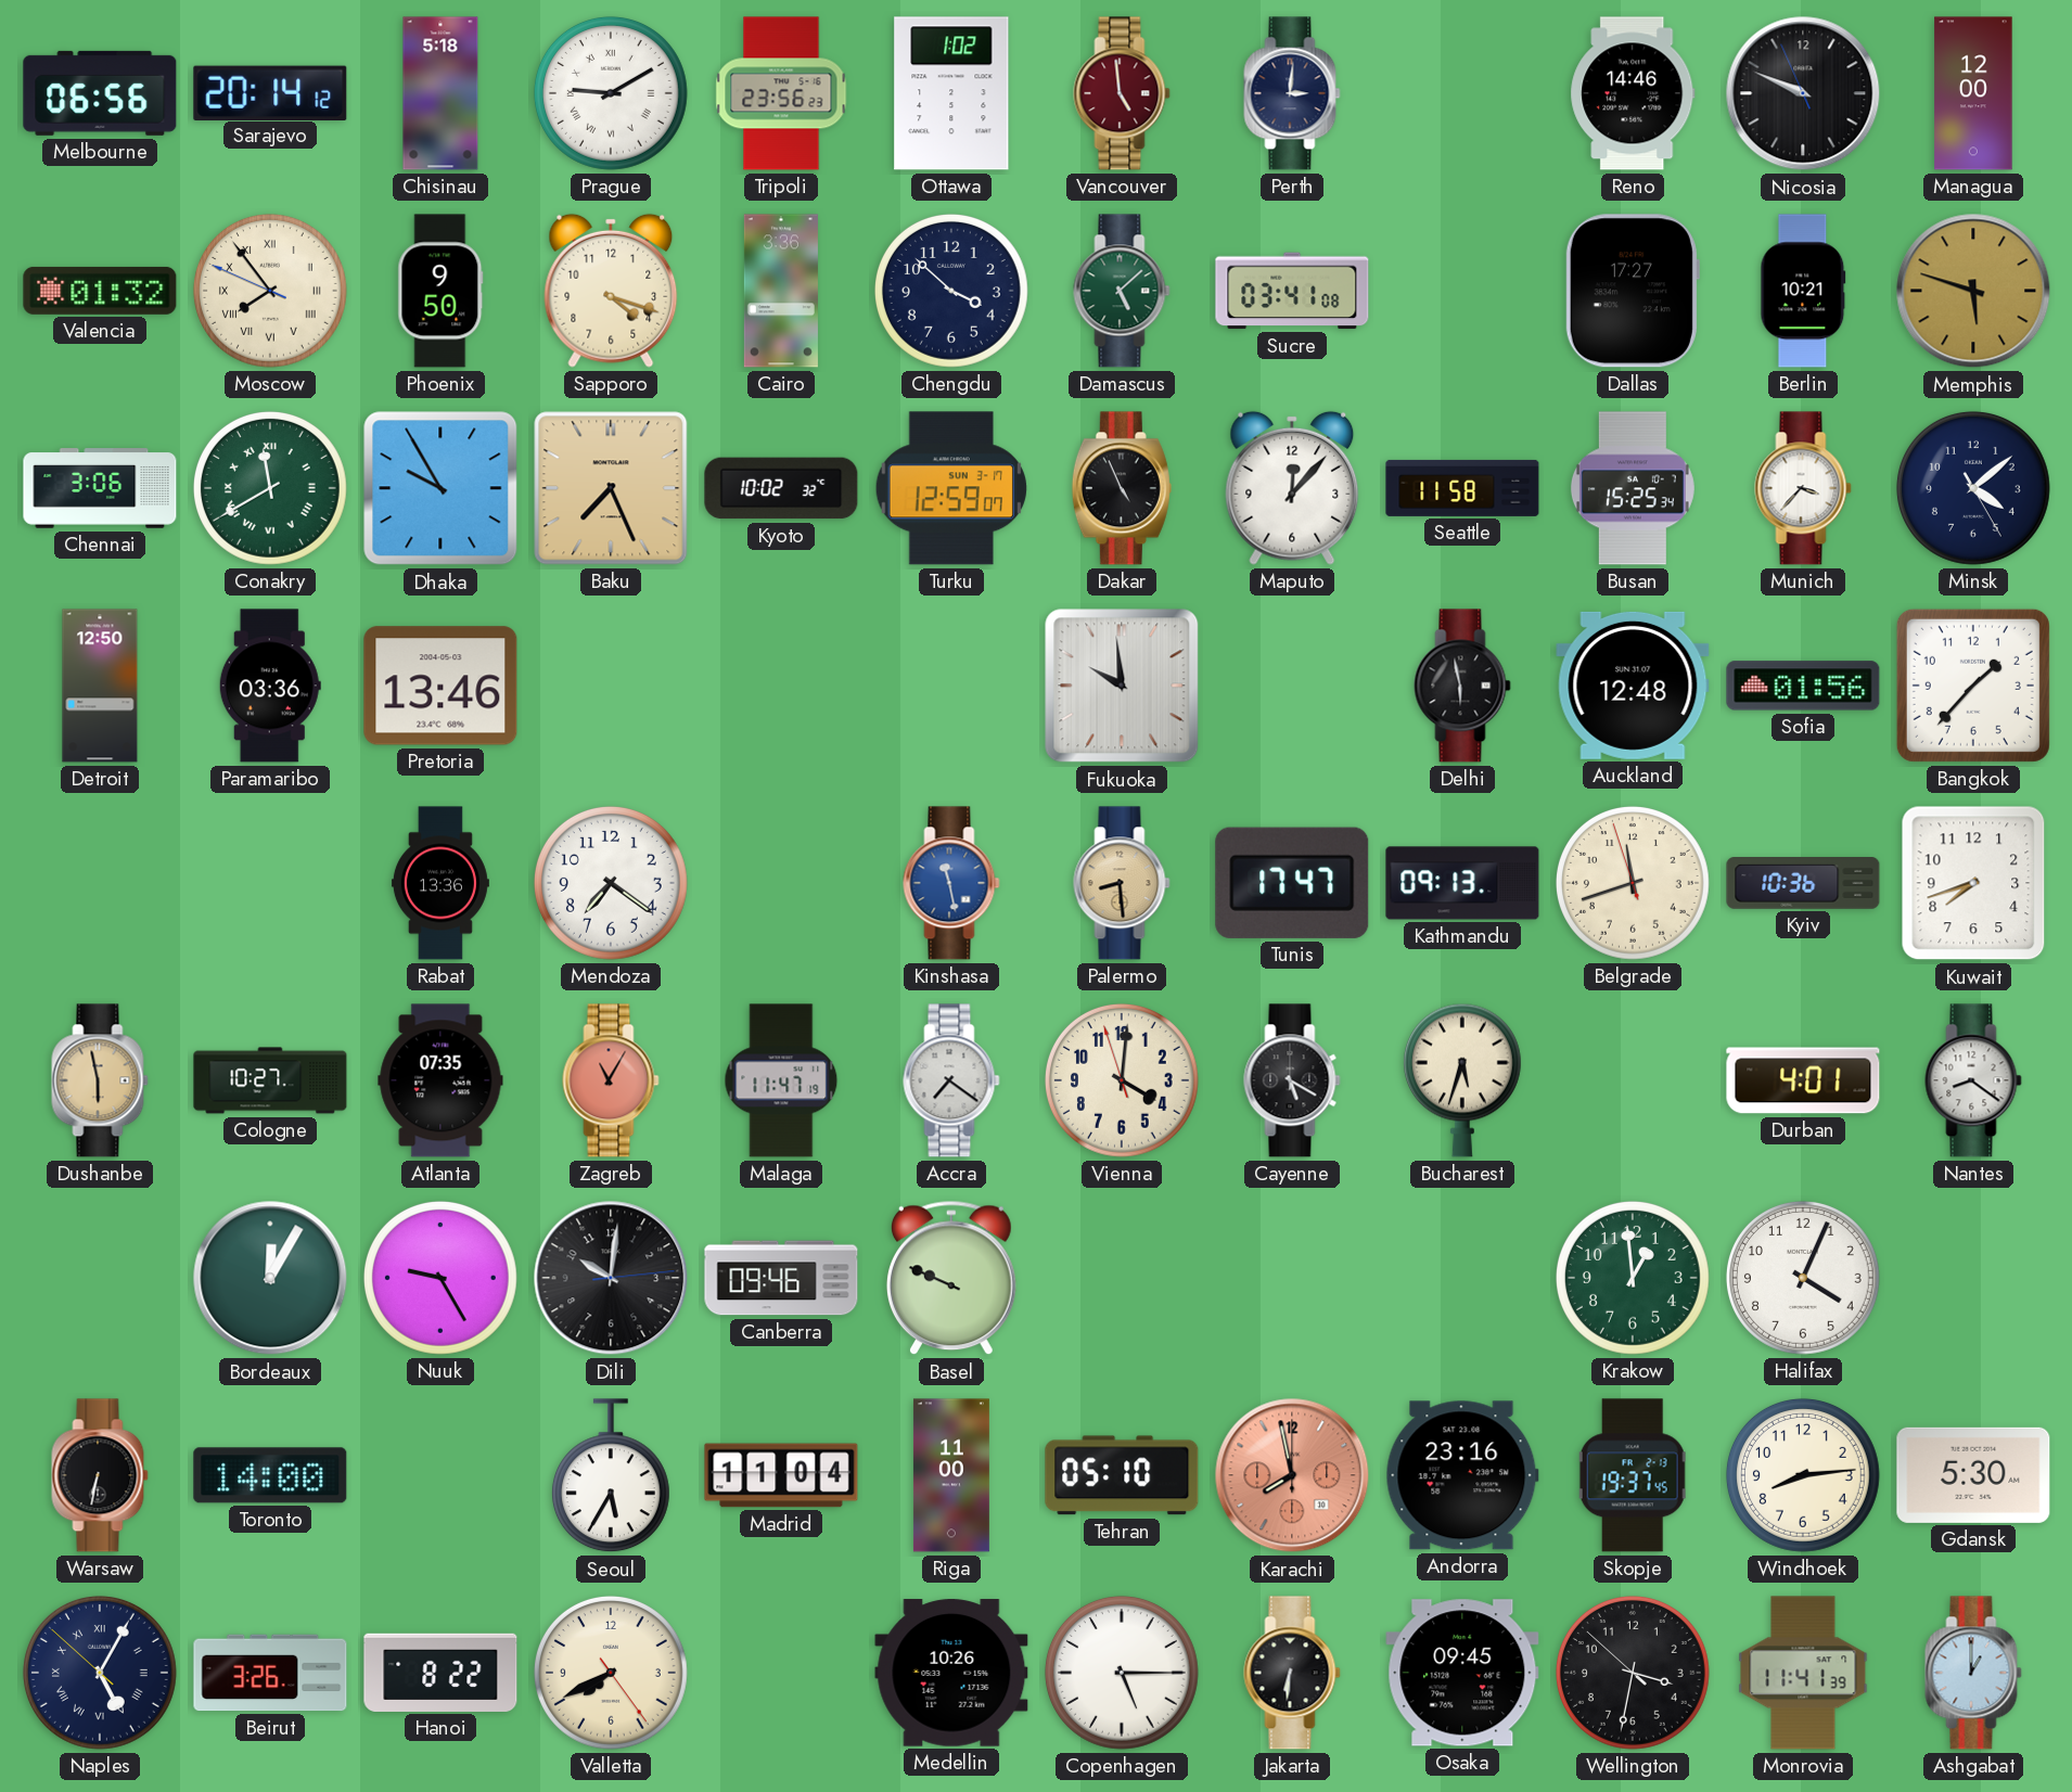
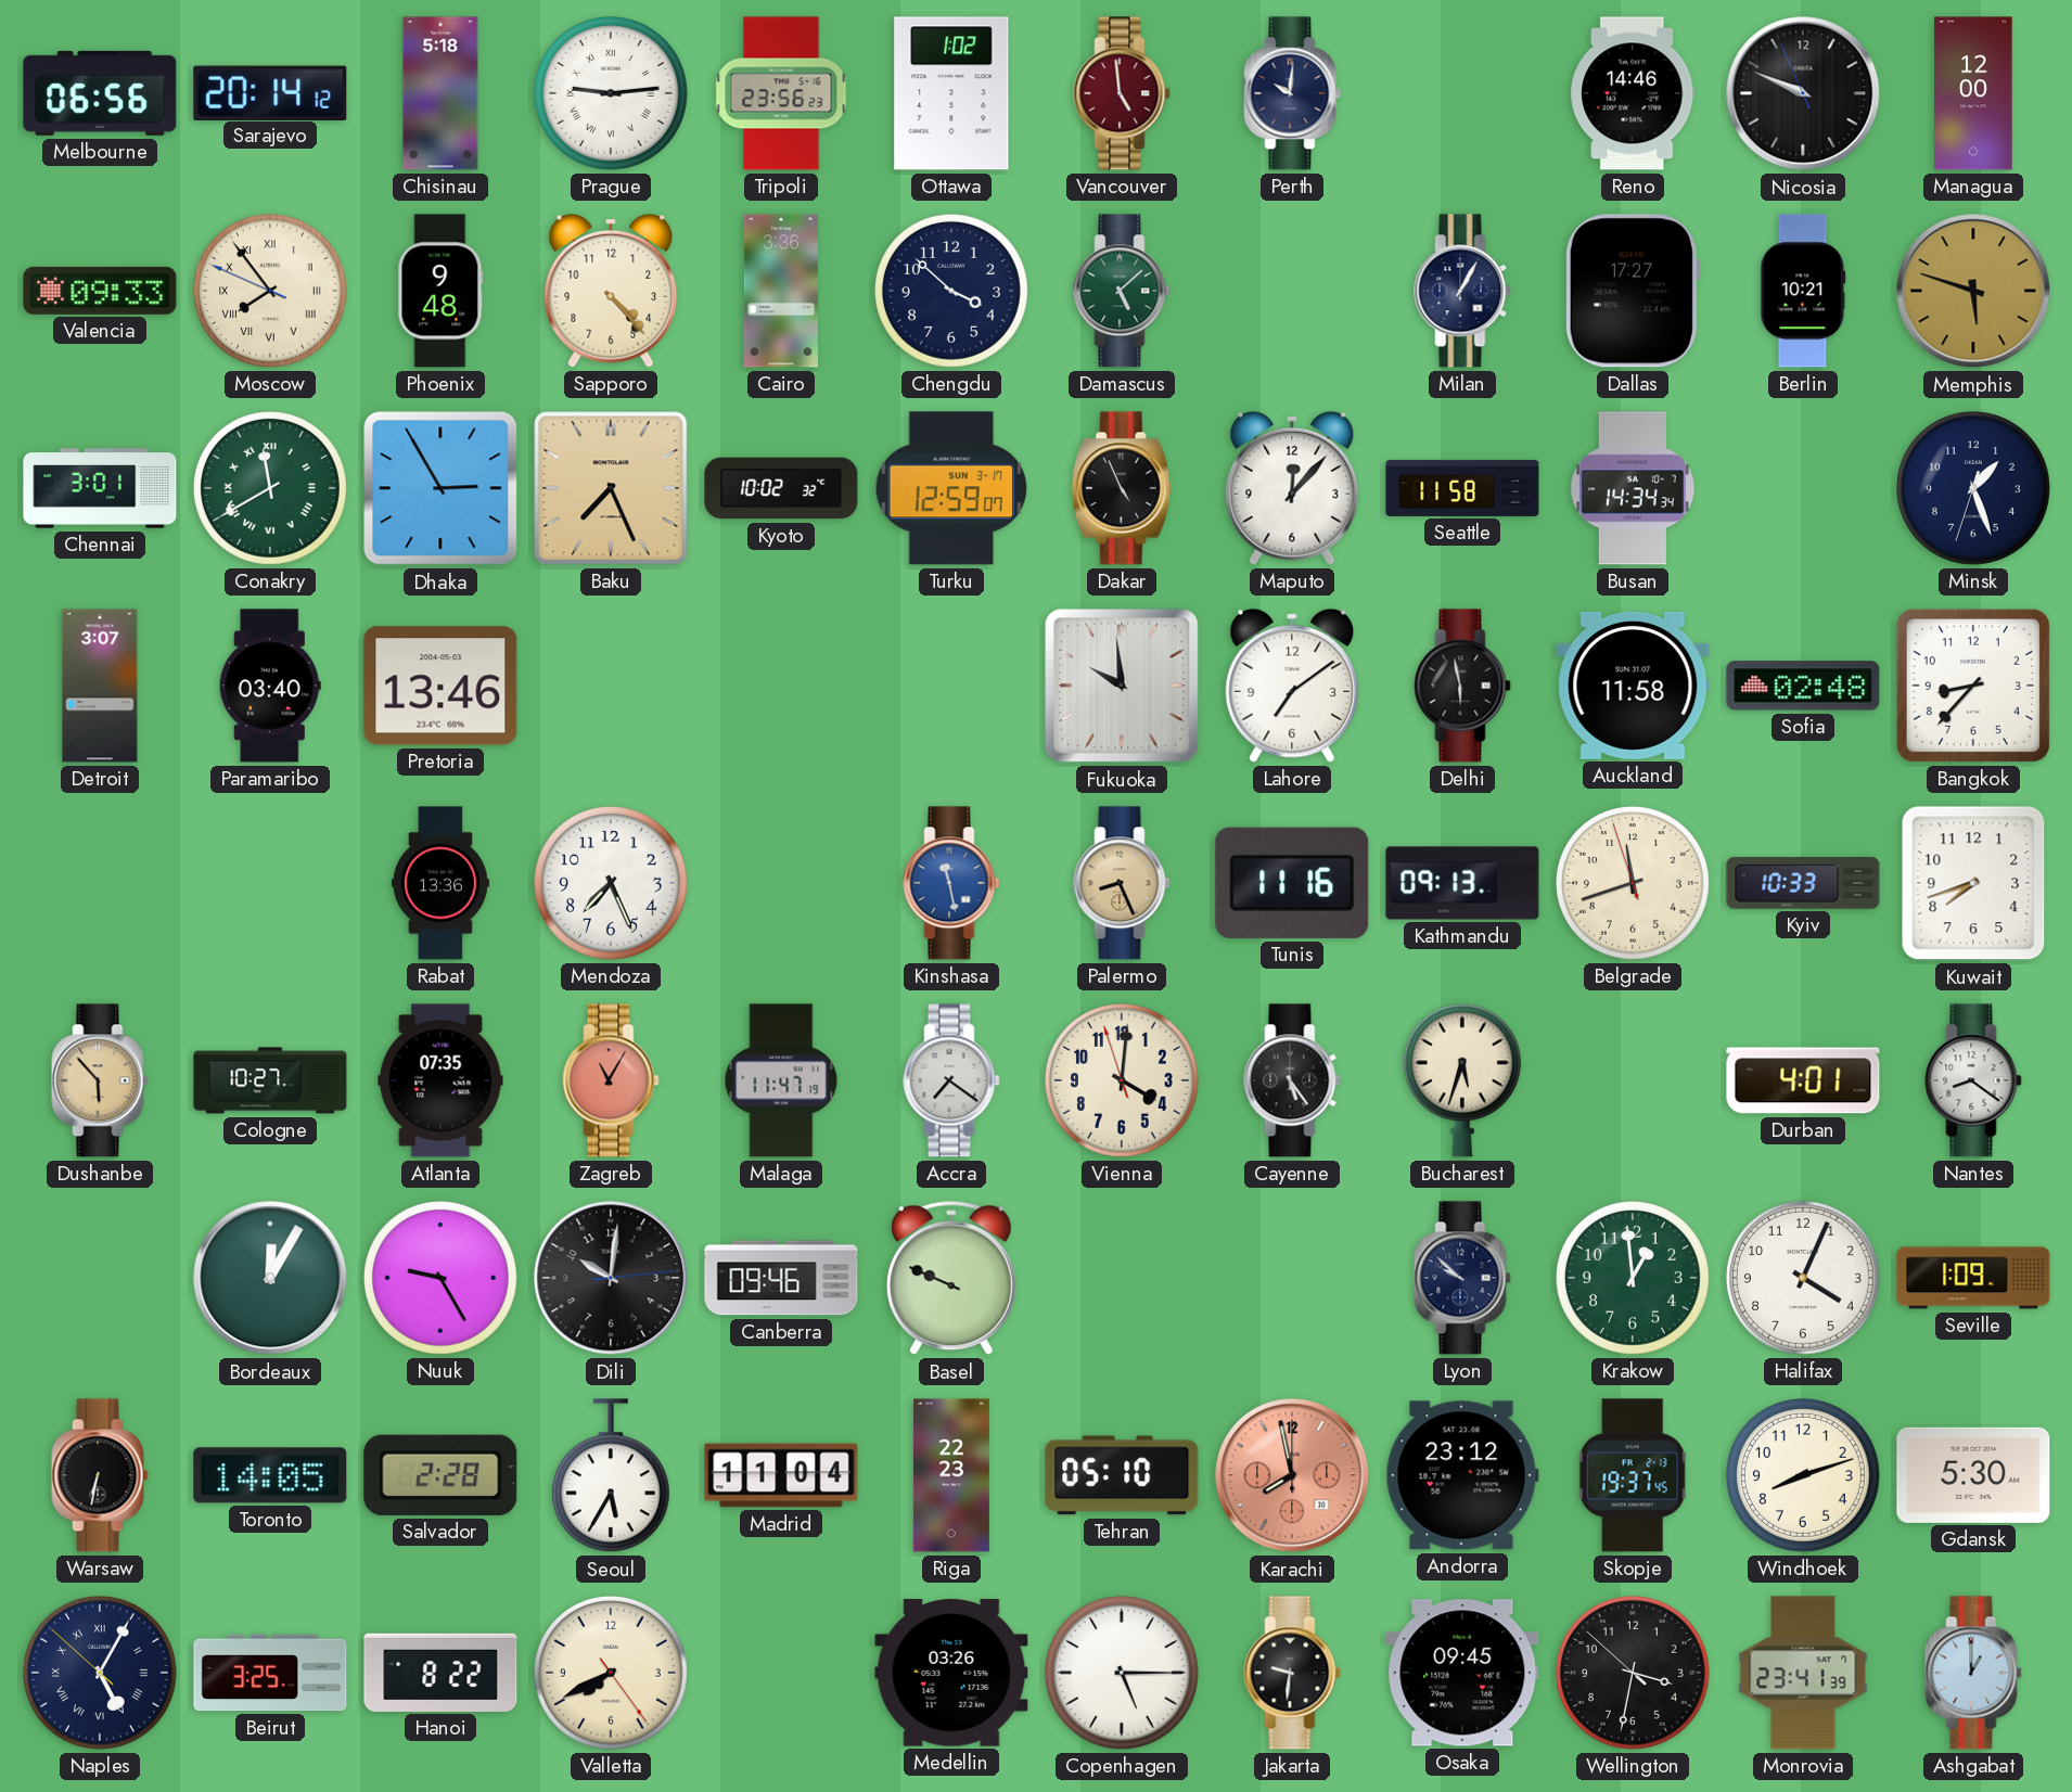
Prague: 9:10 -> 9:14
Perth: 3:01 -> 10:01
Valencia: 01:32 -> 09:33
Phoenix: 9:50 -> 9:48
Sapporo: 4:18 -> 4:23
Sucre: 03:41 -> none
Milan: none -> 1:05
Chennai: 3:06 -> 3:01
Dhaka: 9:55 -> 2:55
Busan: 15:25 -> 14:34
Munich: 3:37 -> none
Minsk: 4:08 -> 1:26
Detroit: 12:50 -> 3:07
Paramaribo: 03:36 -> 03:40
Lahore: none -> 7:09
Auckland: 12:48 -> 11:58
Sofia: 01:56 -> 02:48
Bangkok: 1:37 -> 8:37
Mendoza: 7:21 -> 7:26
Palermo: 8:29 -> 8:26
Tunis: 17:47 -> 11:16
Kyiv: 10:36 -> 10:33
Dushanbe: 5:58 -> 5:53
Cayenne: 5:20 -> 5:24
Lyon: none -> 9:52
Seville: none -> 1:09
Toronto: 14:00 -> 14:05
Salvador: none -> 2:28
Riga: 11:00 -> 22:23
Andorra: 23:16 -> 23:12
Windhoek: 8:14 -> 8:12
Beirut: 3:26 -> 3:25
Medellin: 10:26 -> 03:26
Jakarta: 6:31 -> 9:31
Monrovia: 11:41 -> 23:41
